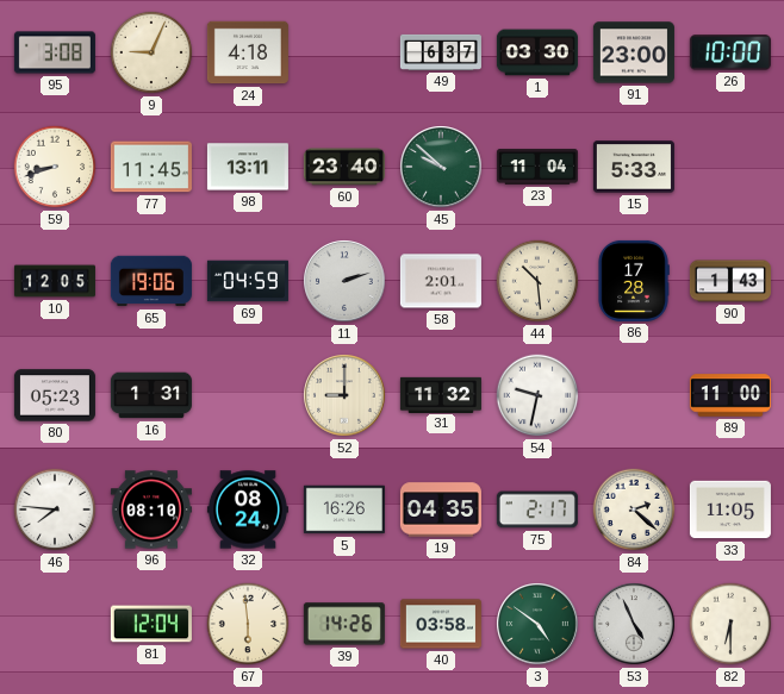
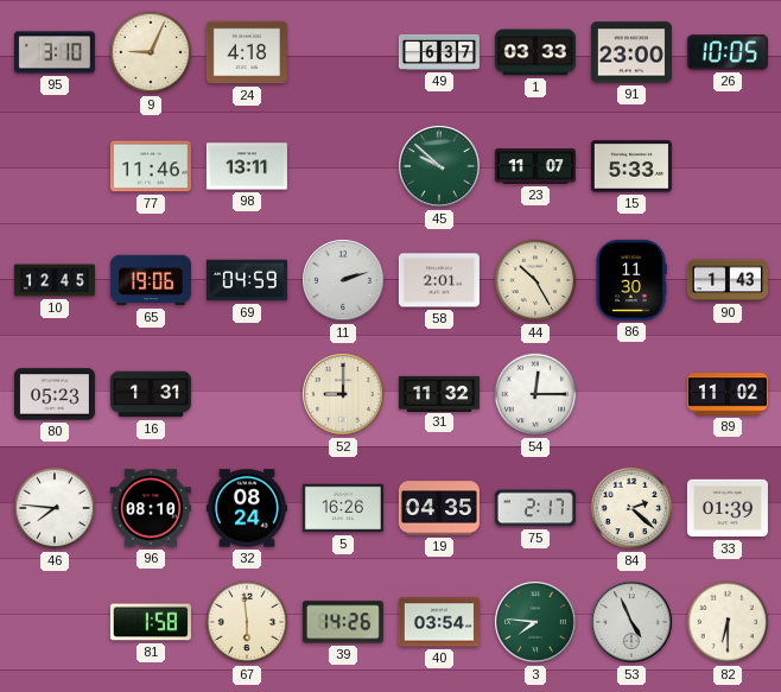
95: 3:08 -> 3:10
1: 03:30 -> 03:33
26: 10:00 -> 10:05
59: 8:42 -> none
77: 11:45 -> 11:46
60: 23:40 -> none
23: 11:04 -> 11:07
10: 12:05 -> 12:45
44: 10:29 -> 10:25
86: 17:28 -> 11:30
54: 9:32 -> 12:15
89: 11:00 -> 11:02
33: 11:05 -> 01:39
81: 12:04 -> 1:58
40: 03:58 -> 03:54
3: 4:51 -> 7:46
